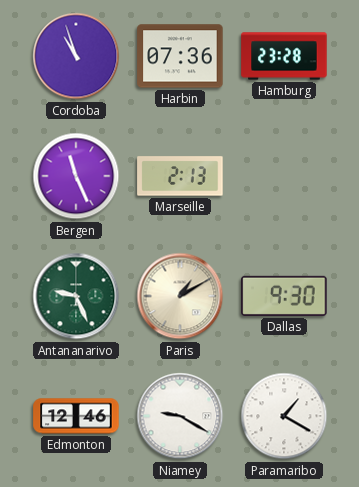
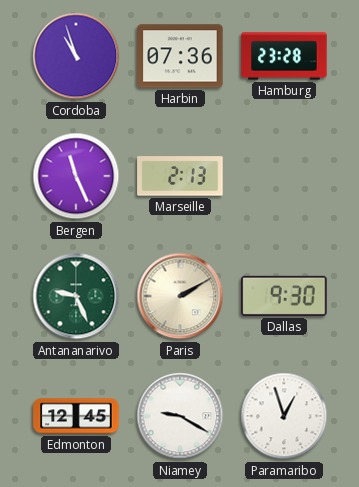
Paris: 1:10 -> 2:10
Edmonton: 12:46 -> 12:45
Paramaribo: 1:20 -> 12:57
